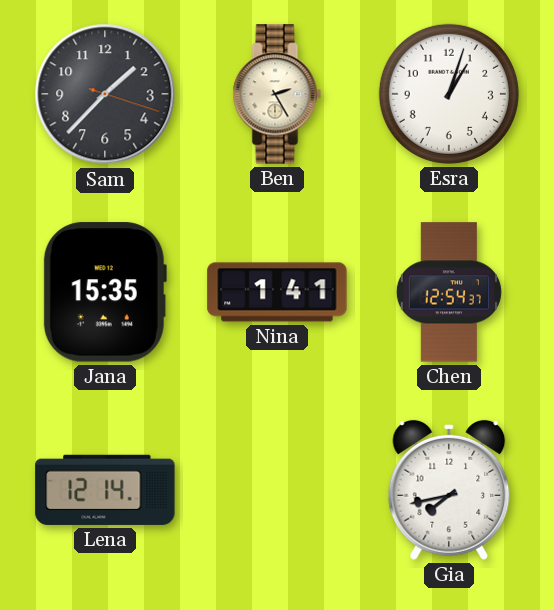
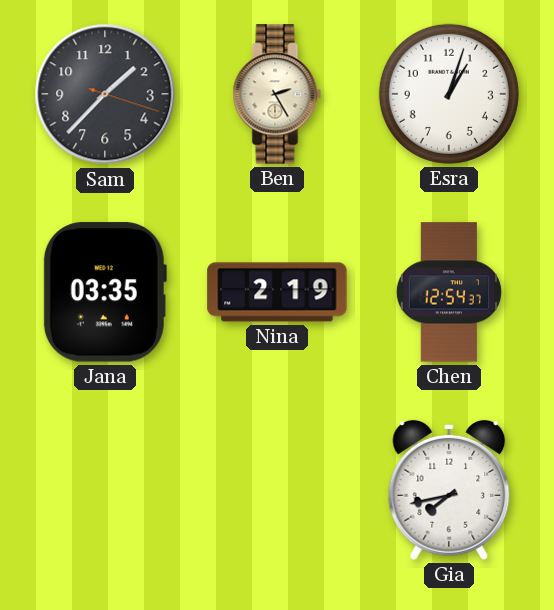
Jana: 15:35 -> 03:35
Nina: 1:41 -> 2:19
Lena: 12:14 -> none
